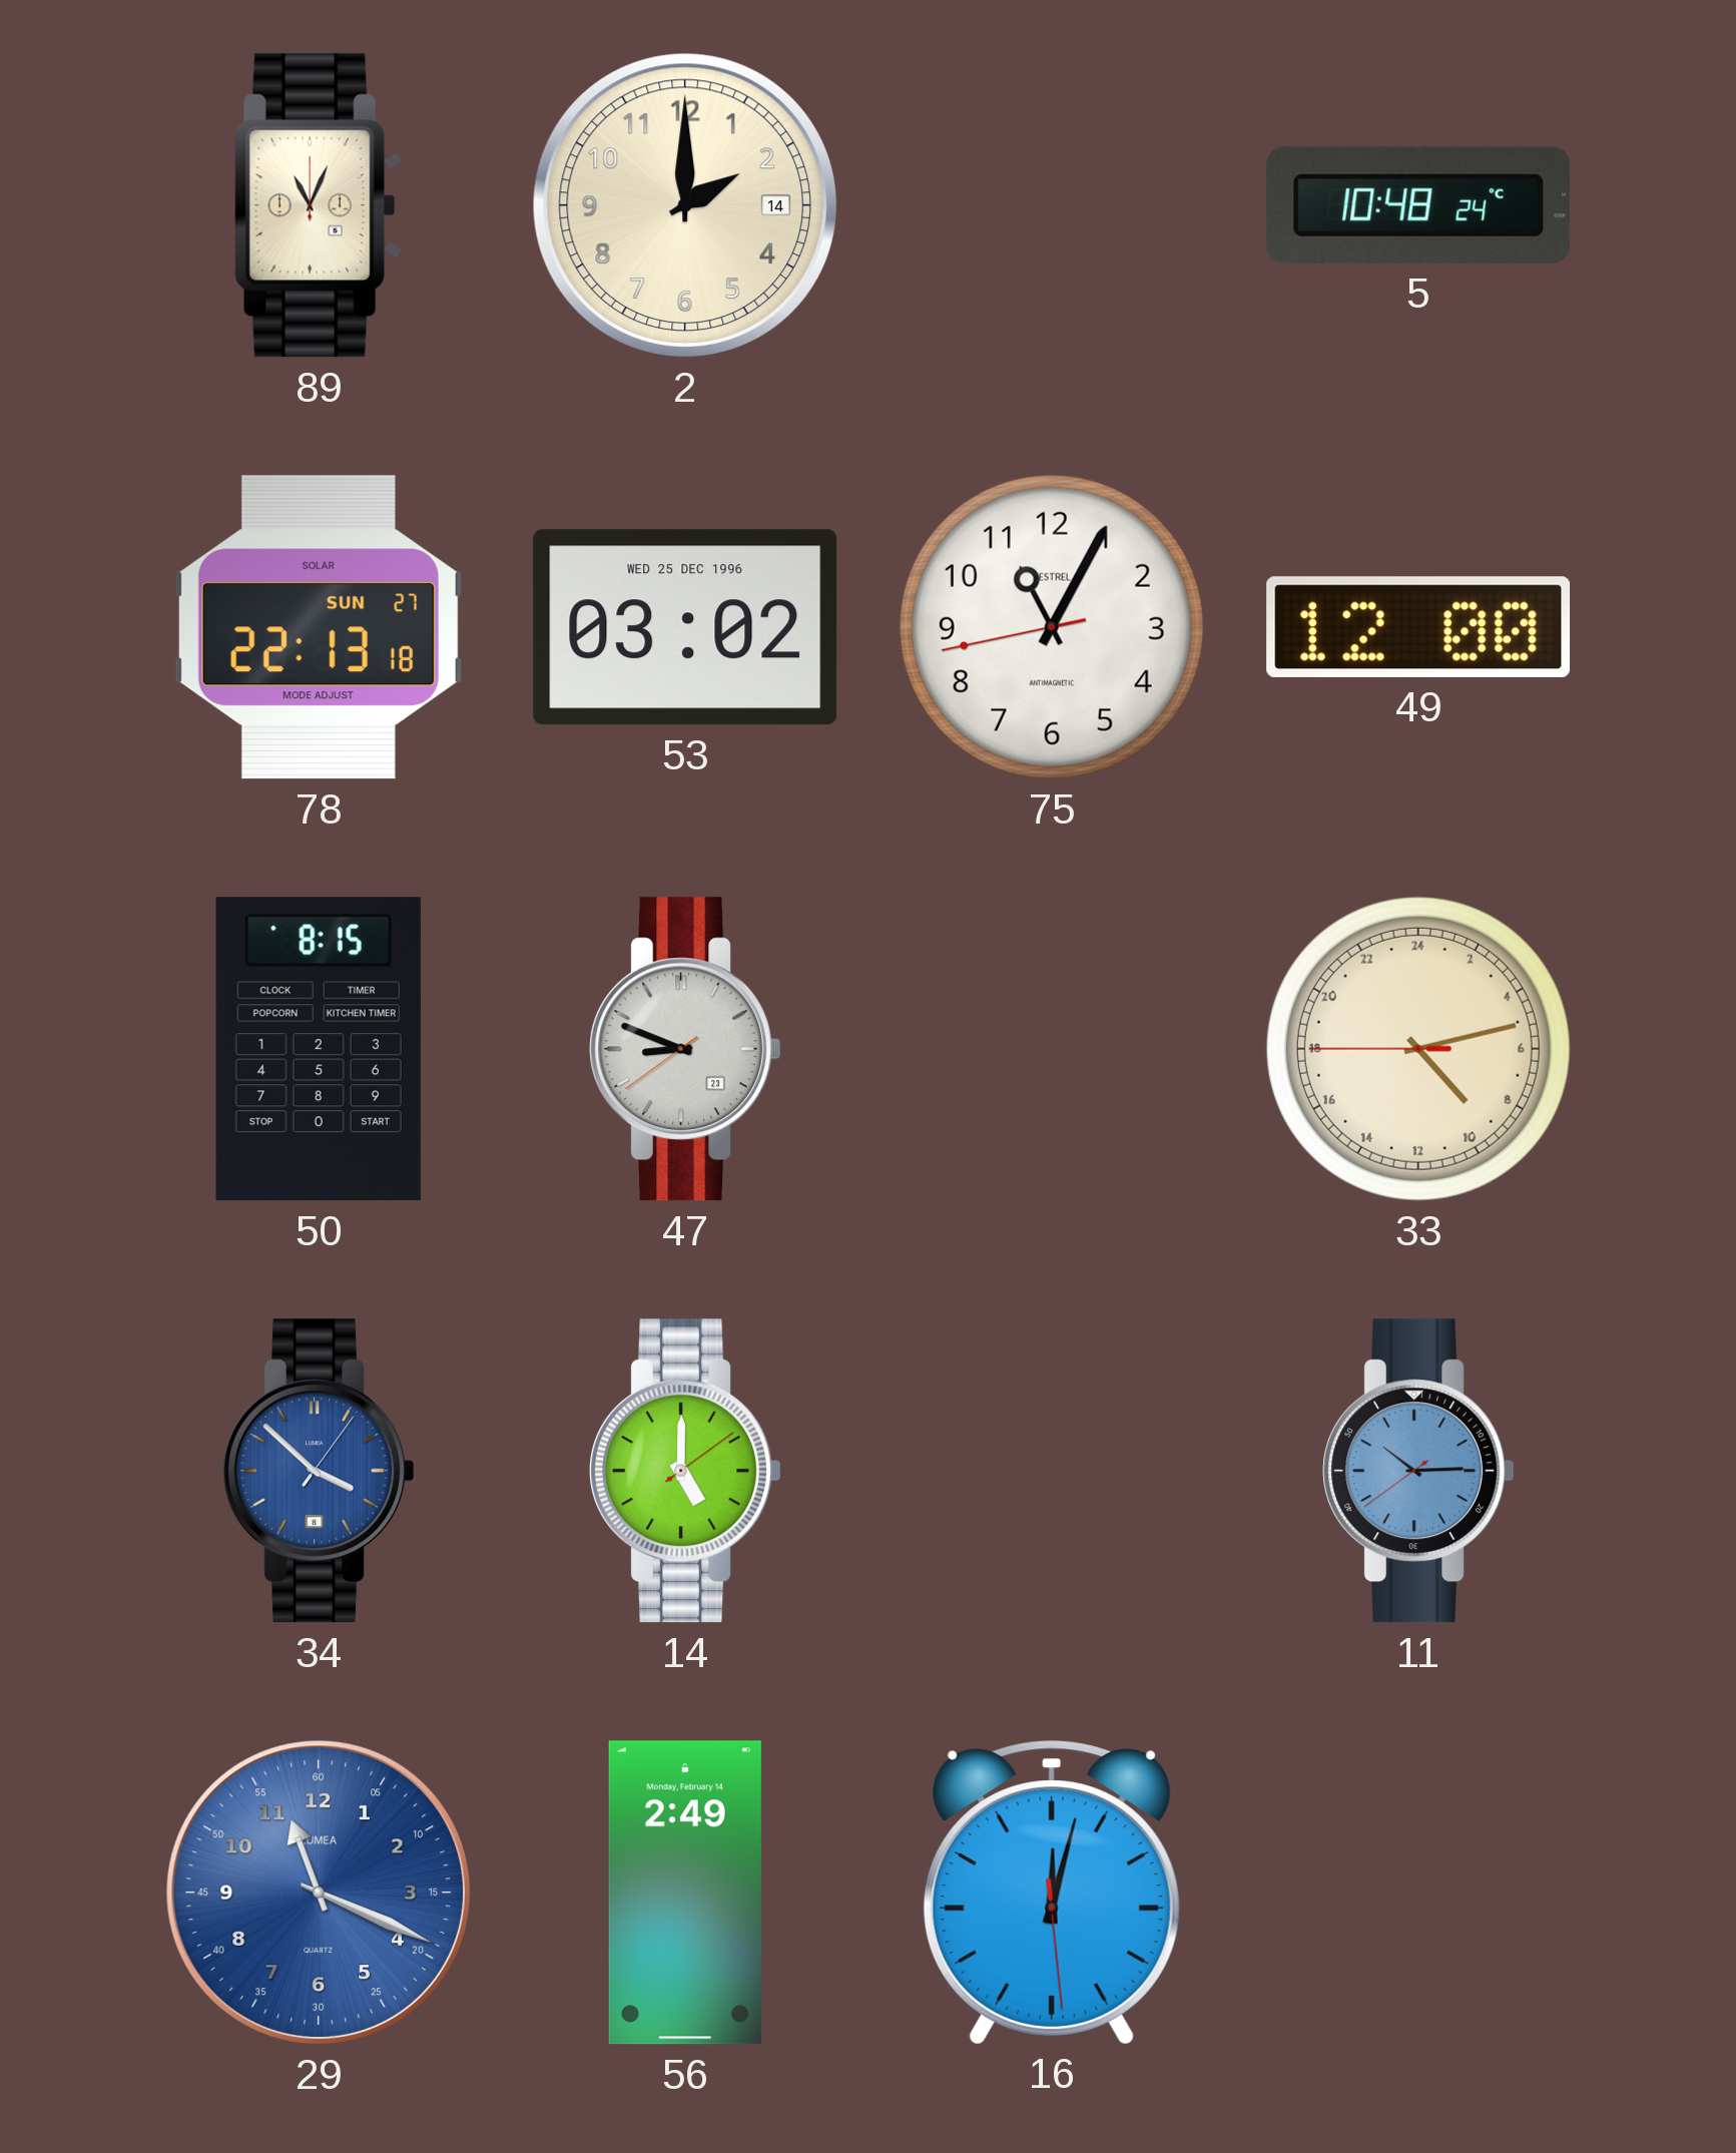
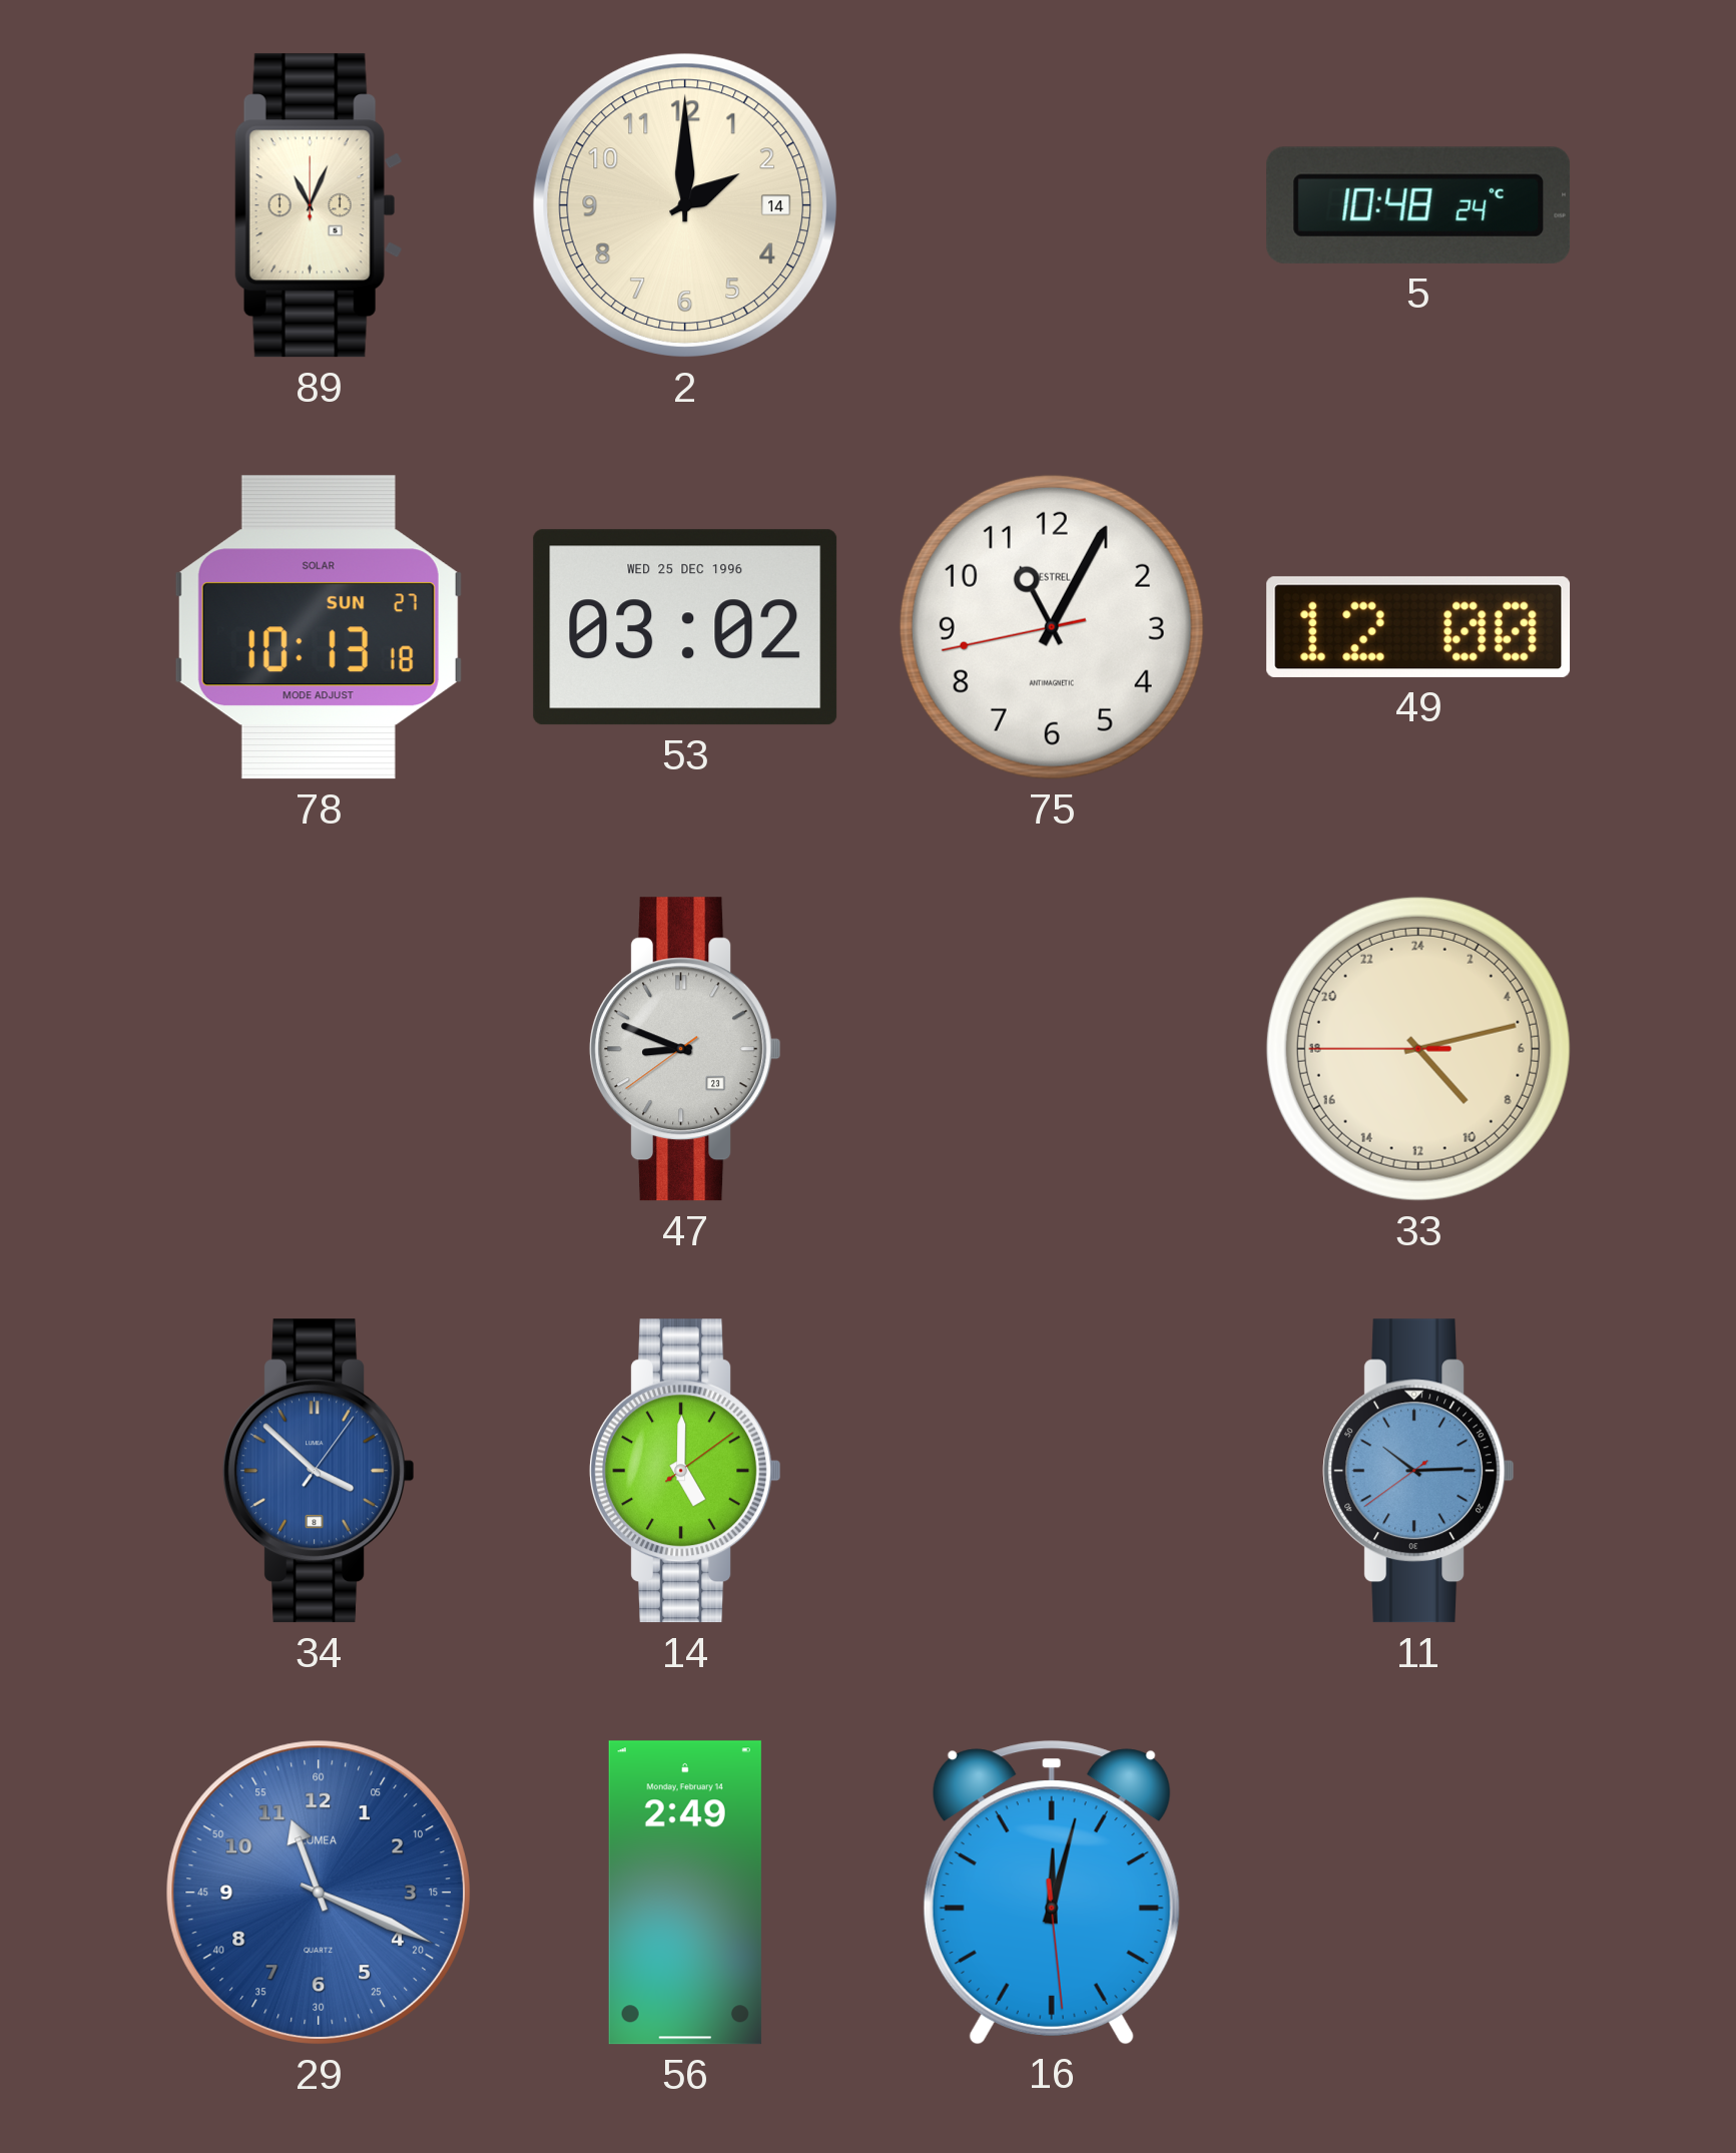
78: 22:13 -> 10:13
50: 8:15 -> none
